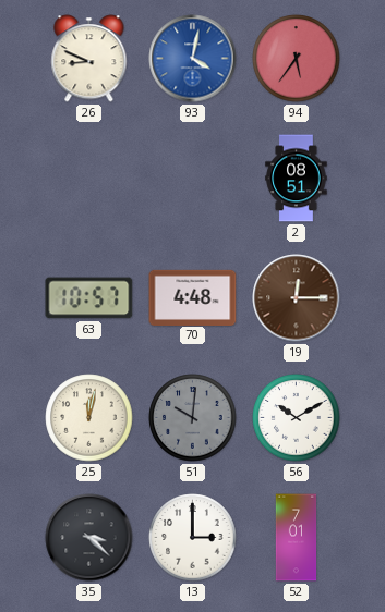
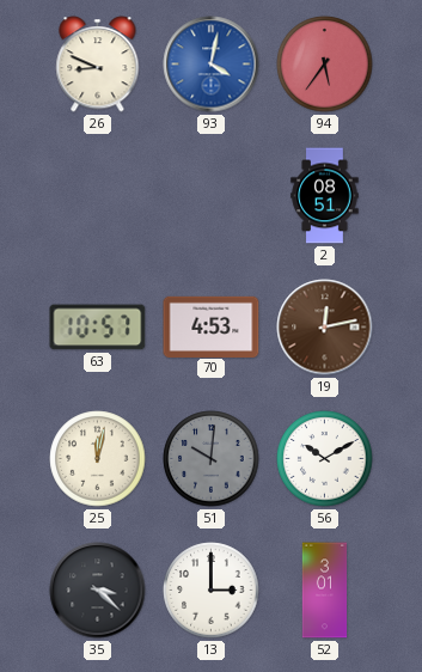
70: 4:48 -> 4:53
19: 12:15 -> 12:13
52: 7:01 -> 3:01
